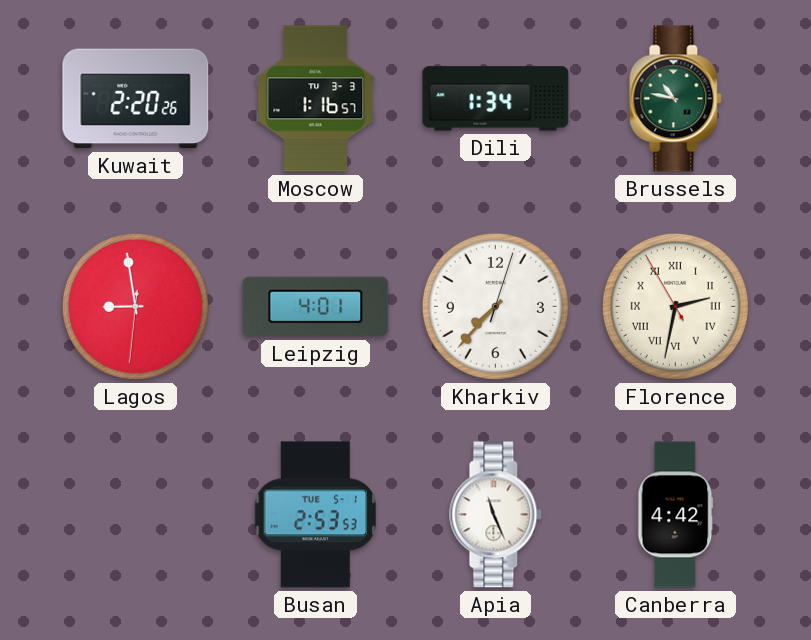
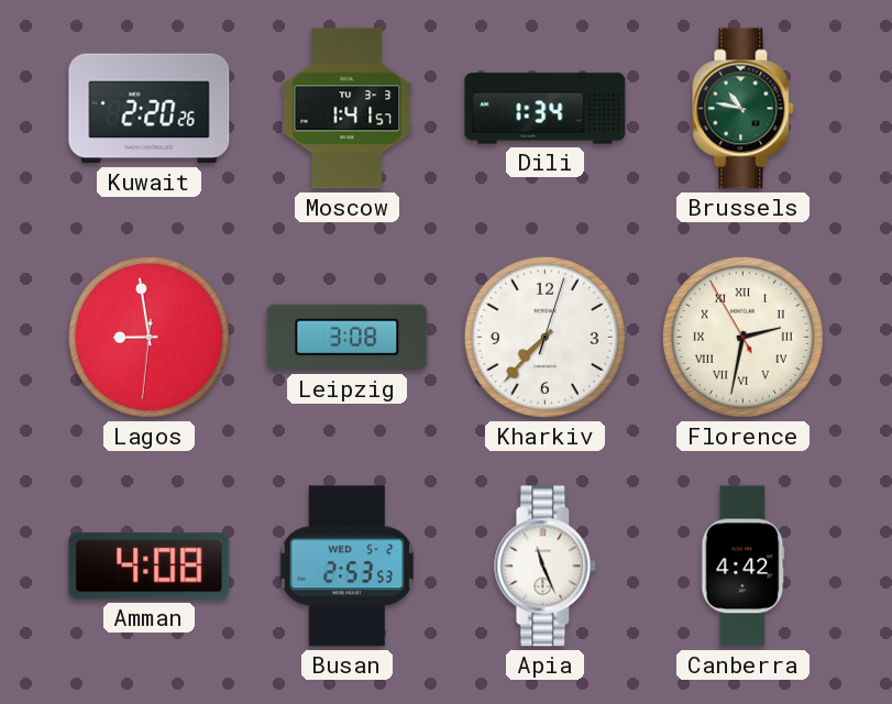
Moscow: 1:16 -> 1:41
Leipzig: 4:01 -> 3:08
Amman: none -> 4:08
Busan date: TUE 5-1 -> WED 5-2
